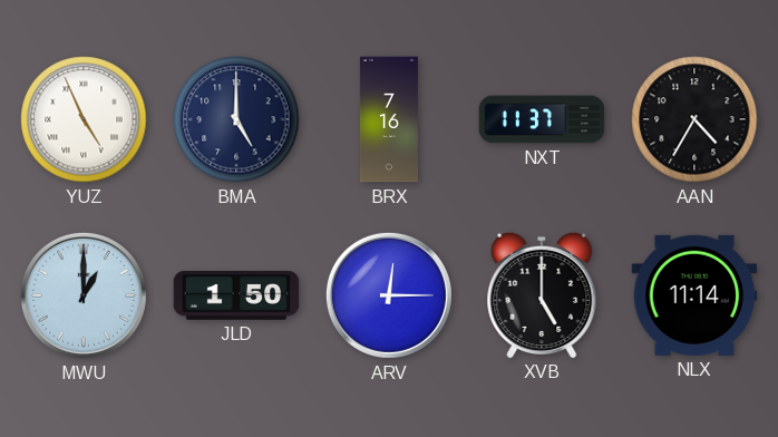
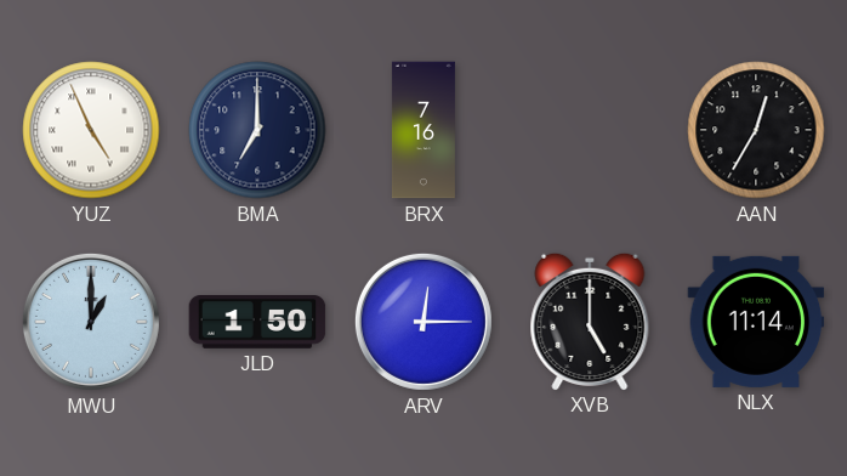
BMA: 5:00 -> 7:00
NXT: 11:37 -> none
AAN: 4:35 -> 12:35
